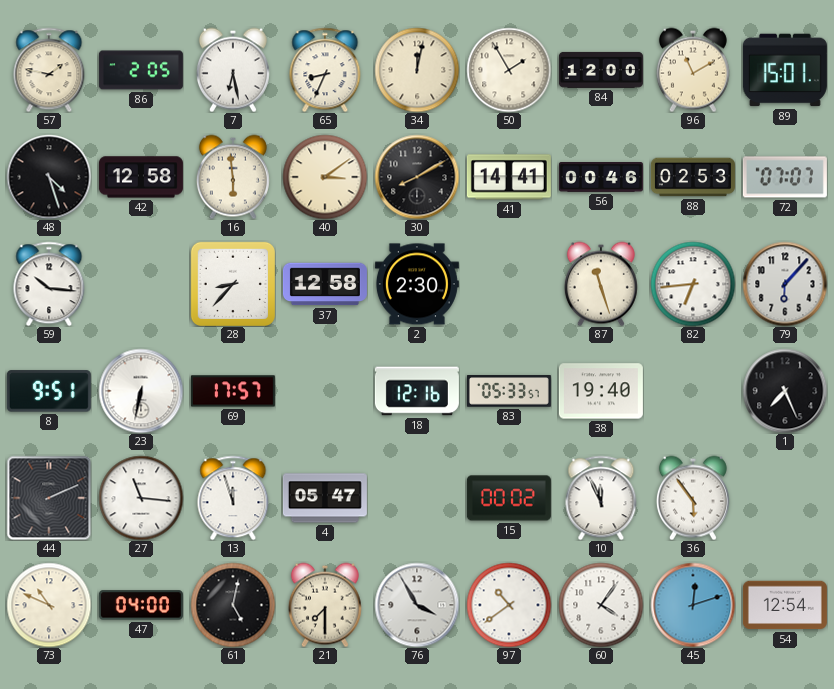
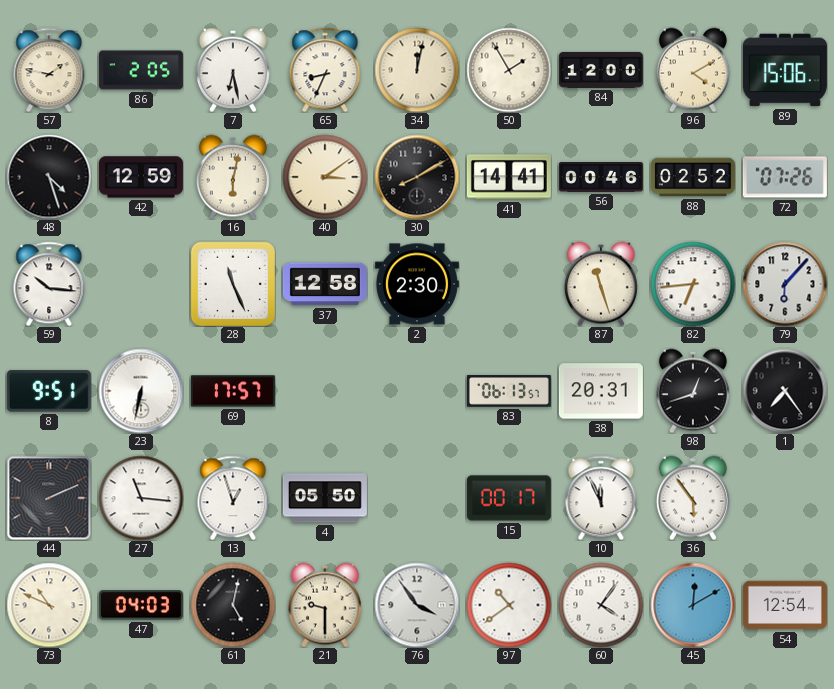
96: 11:10 -> 4:10
89: 15:01 -> 15:06
42: 12:58 -> 12:59
16: 5:59 -> 6:02
88: 02:53 -> 02:52
72: 07:07 -> 07:26
28: 8:37 -> 11:26
18: 12:16 -> none
83: 05:33 -> 06:13
38: 19:40 -> 20:31
98: none -> 12:42
1: 7:26 -> 7:24
13: 11:57 -> 12:57
4: 05:47 -> 05:50
15: 00:02 -> 00:17
47: 04:00 -> 04:03
21: 7:30 -> 9:30
76: 3:55 -> 3:54
45: 12:12 -> 12:10
